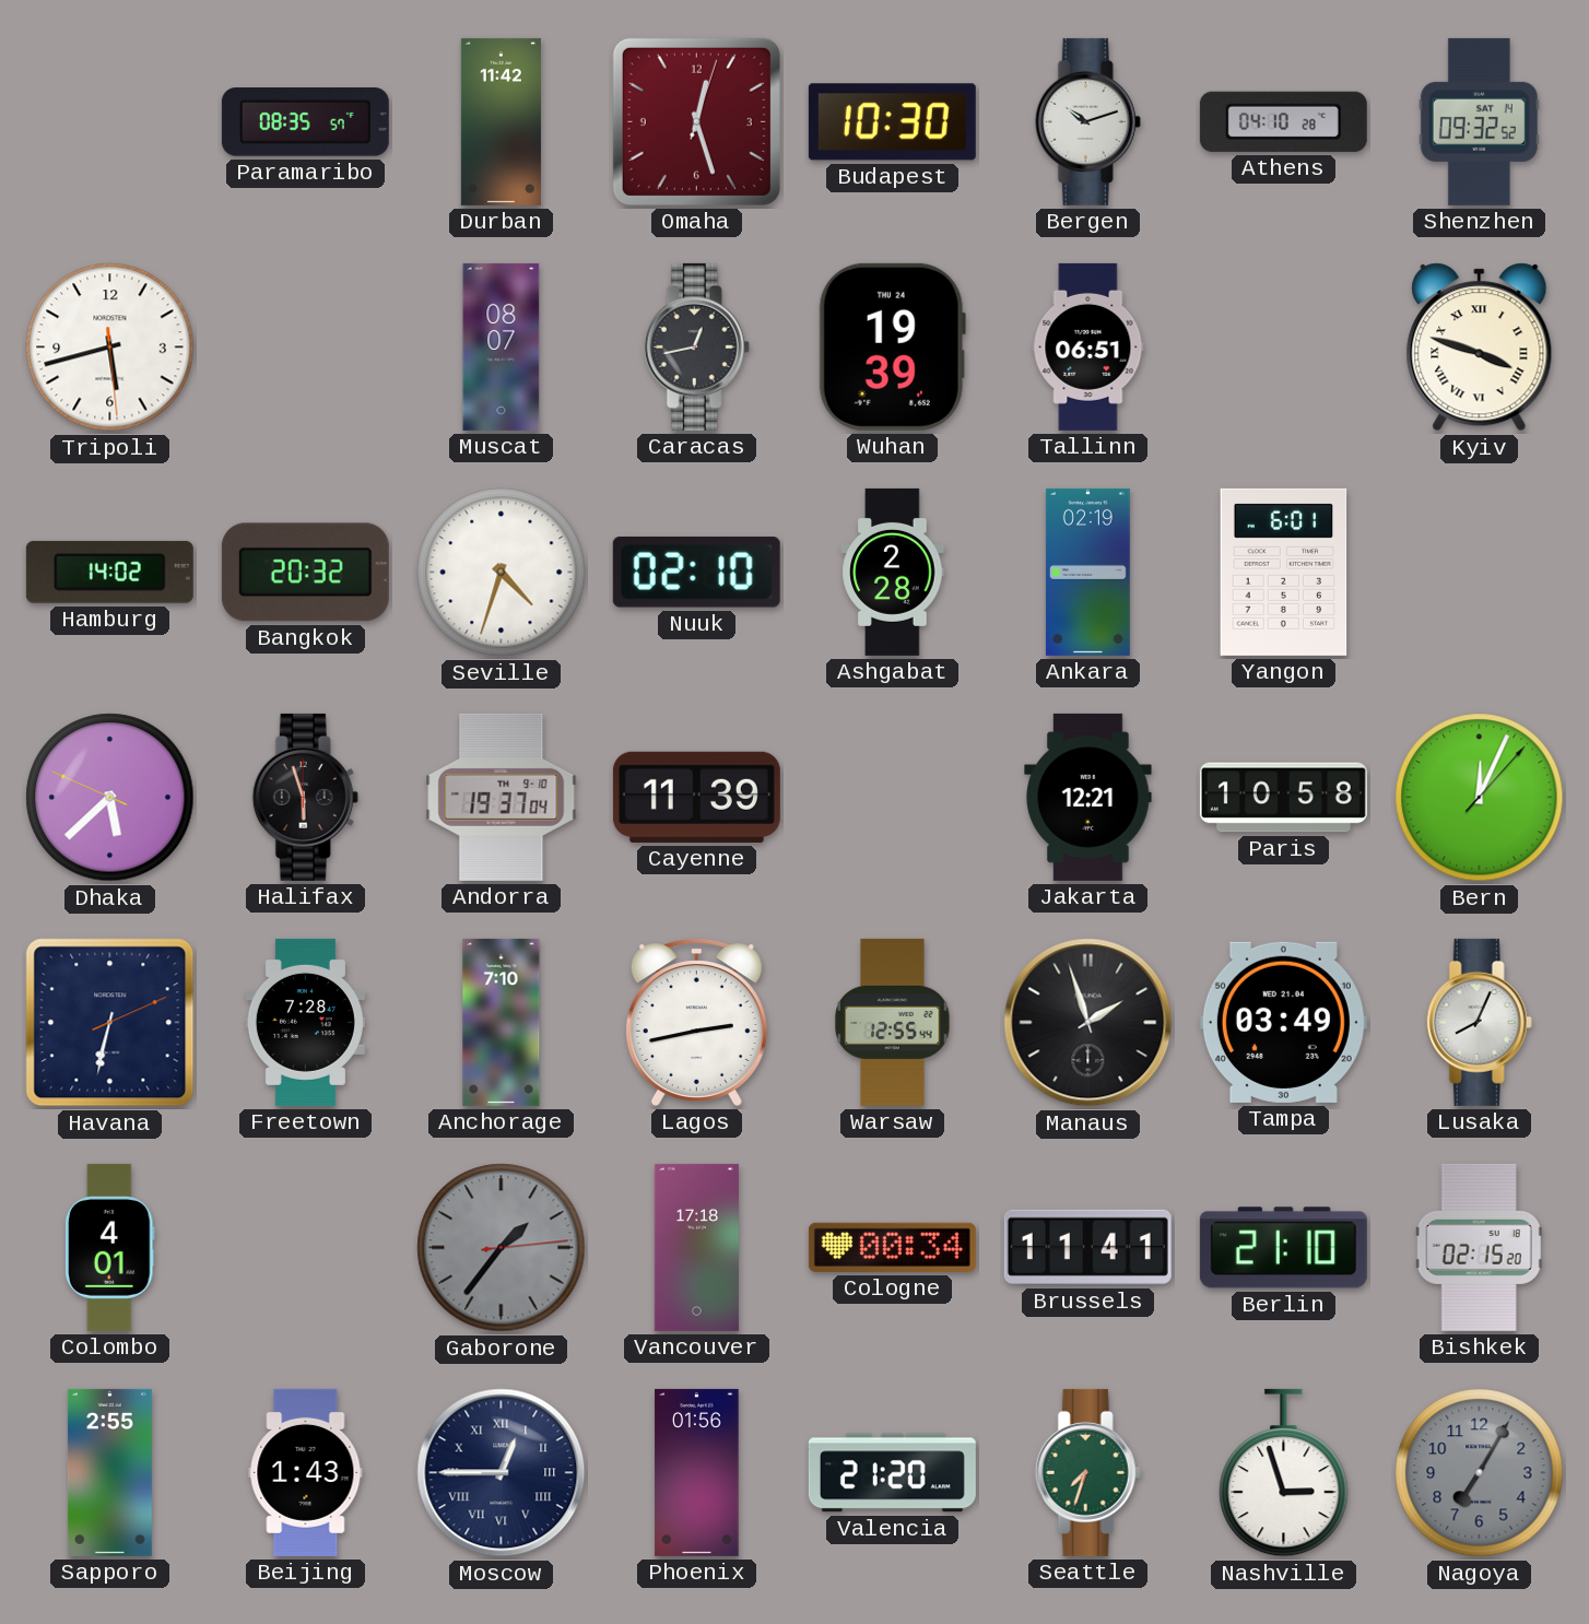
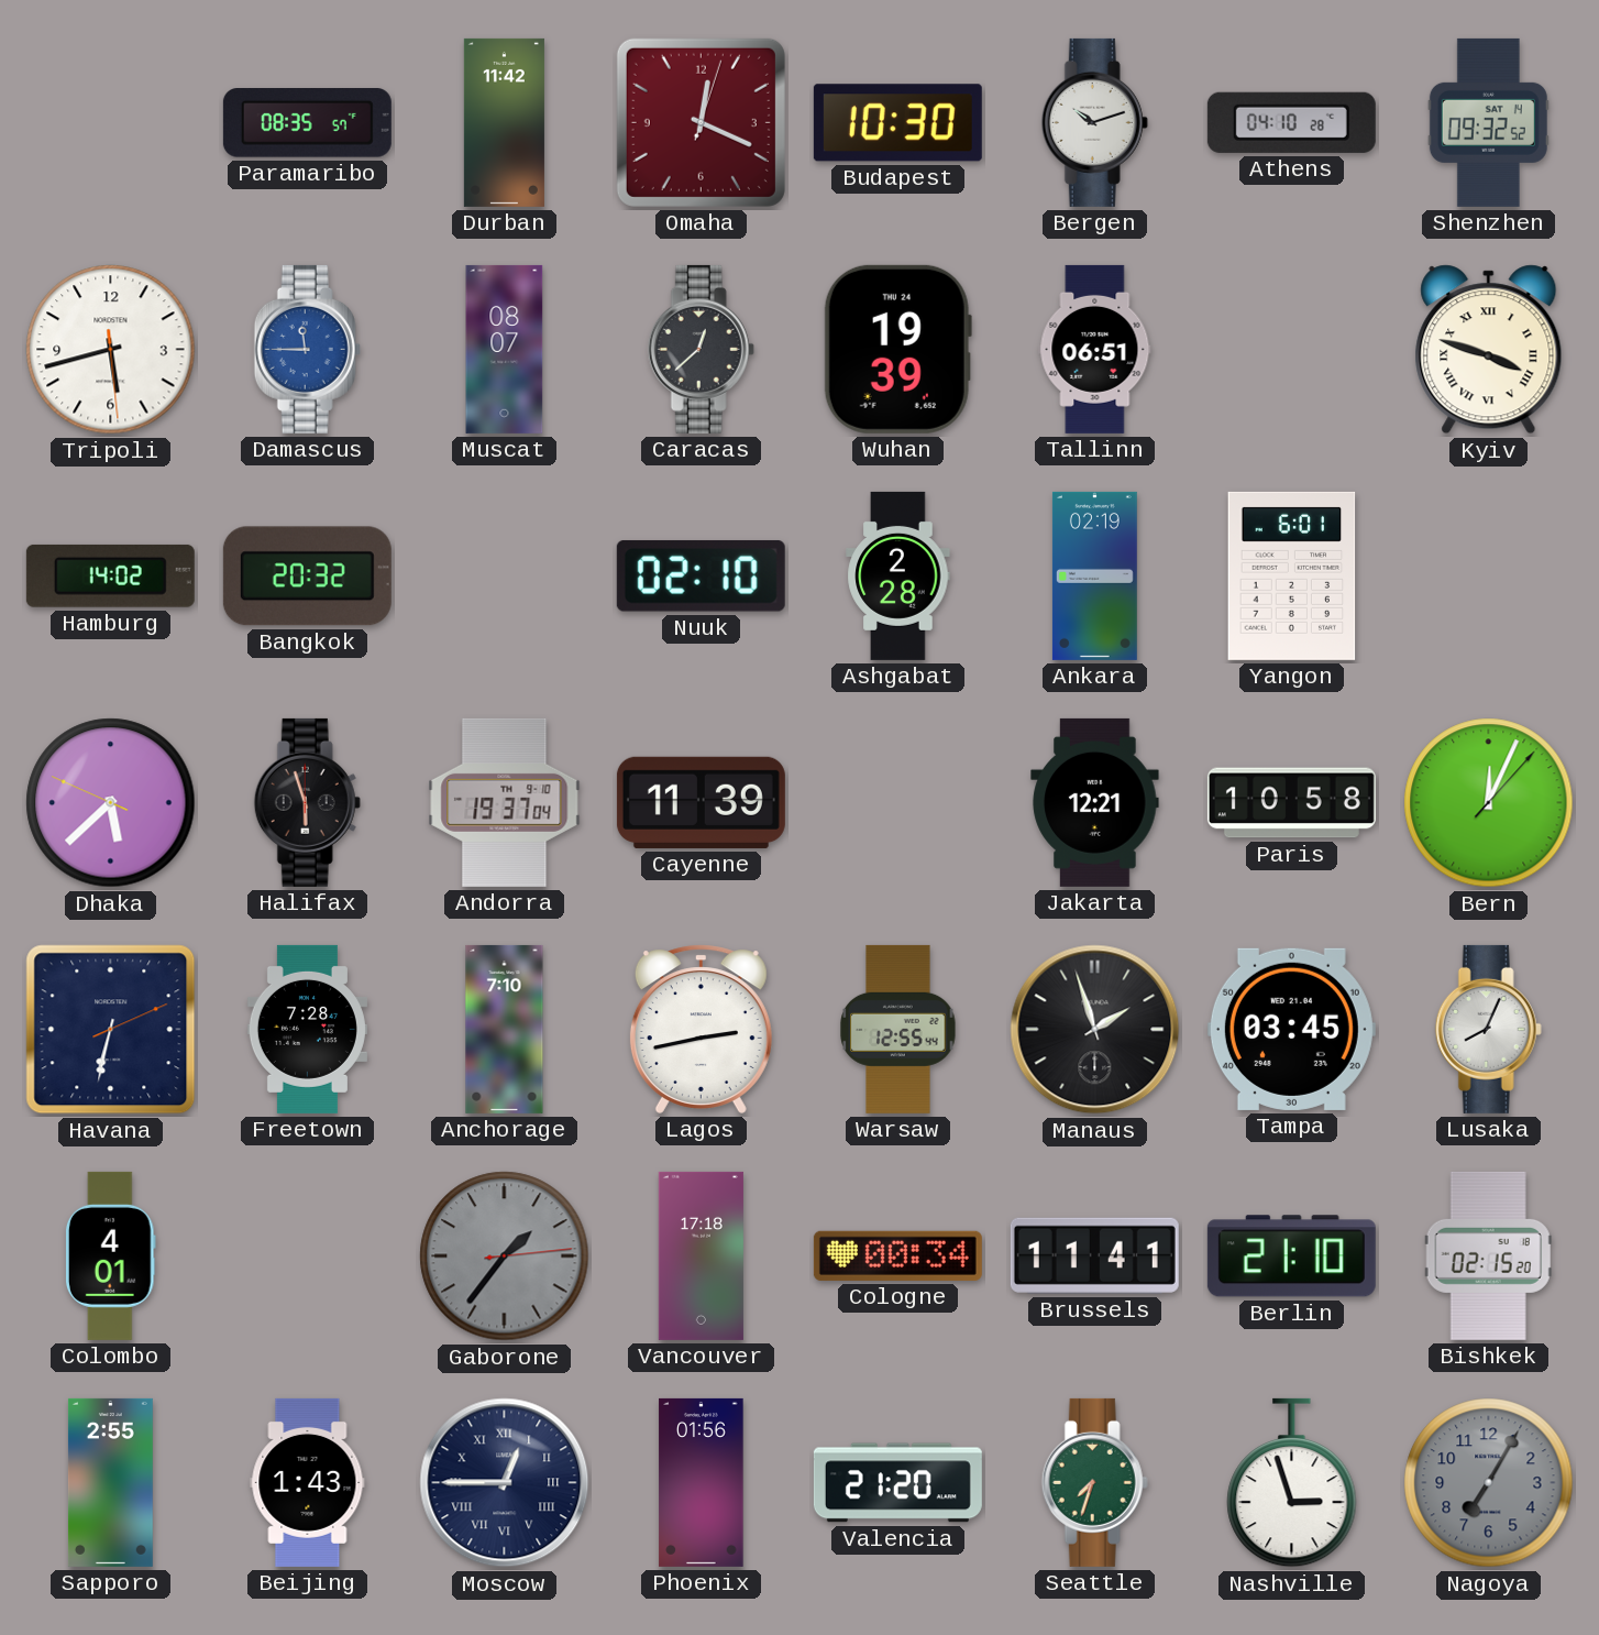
Omaha: 12:27 -> 12:19
Damascus: none -> 11:45
Caracas: 12:43 -> 12:38
Seville: 4:33 -> none
Tampa: 03:49 -> 03:45
